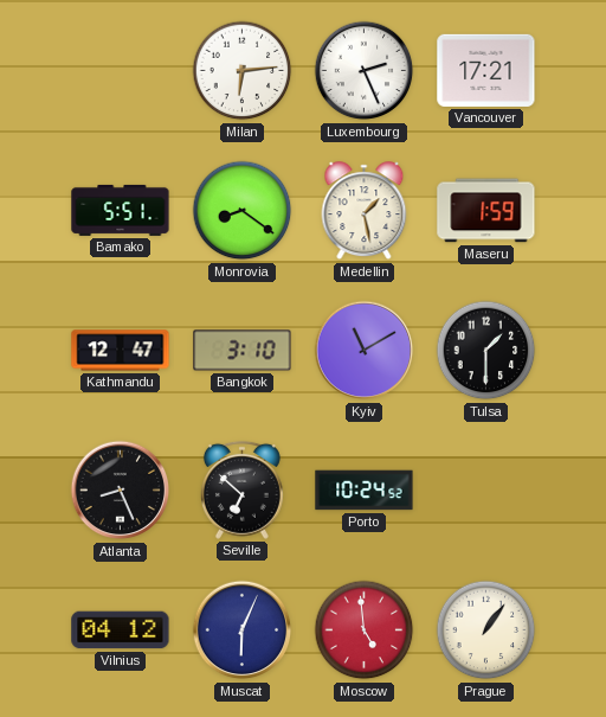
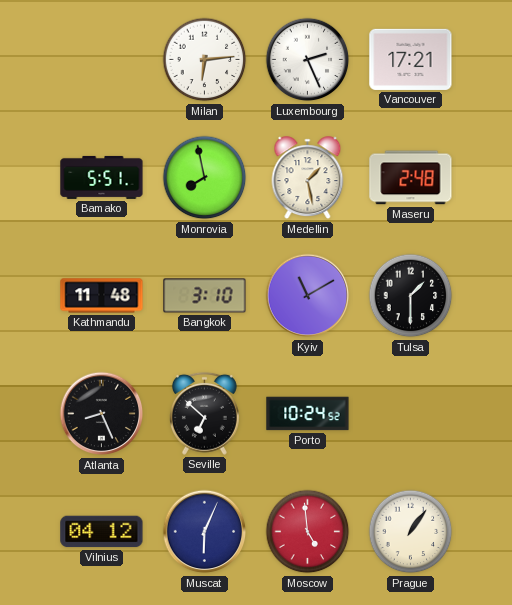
Monrovia: 8:21 -> 7:58
Maseru: 1:59 -> 2:48
Kathmandu: 12:47 -> 11:48
